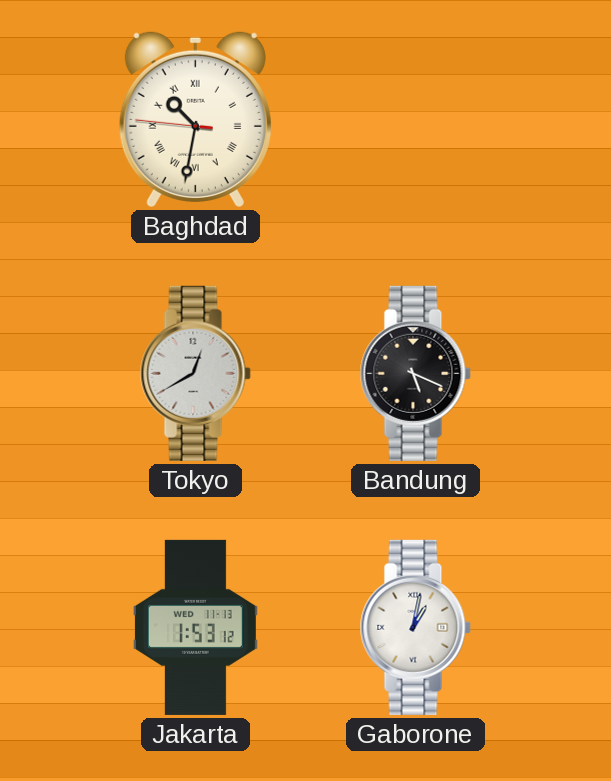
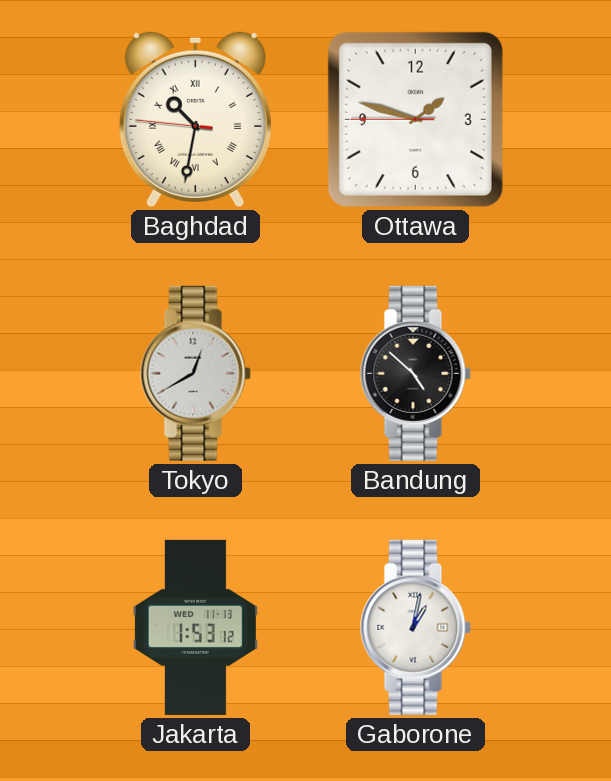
Ottawa: none -> 1:47
Bandung: 5:19 -> 4:52
